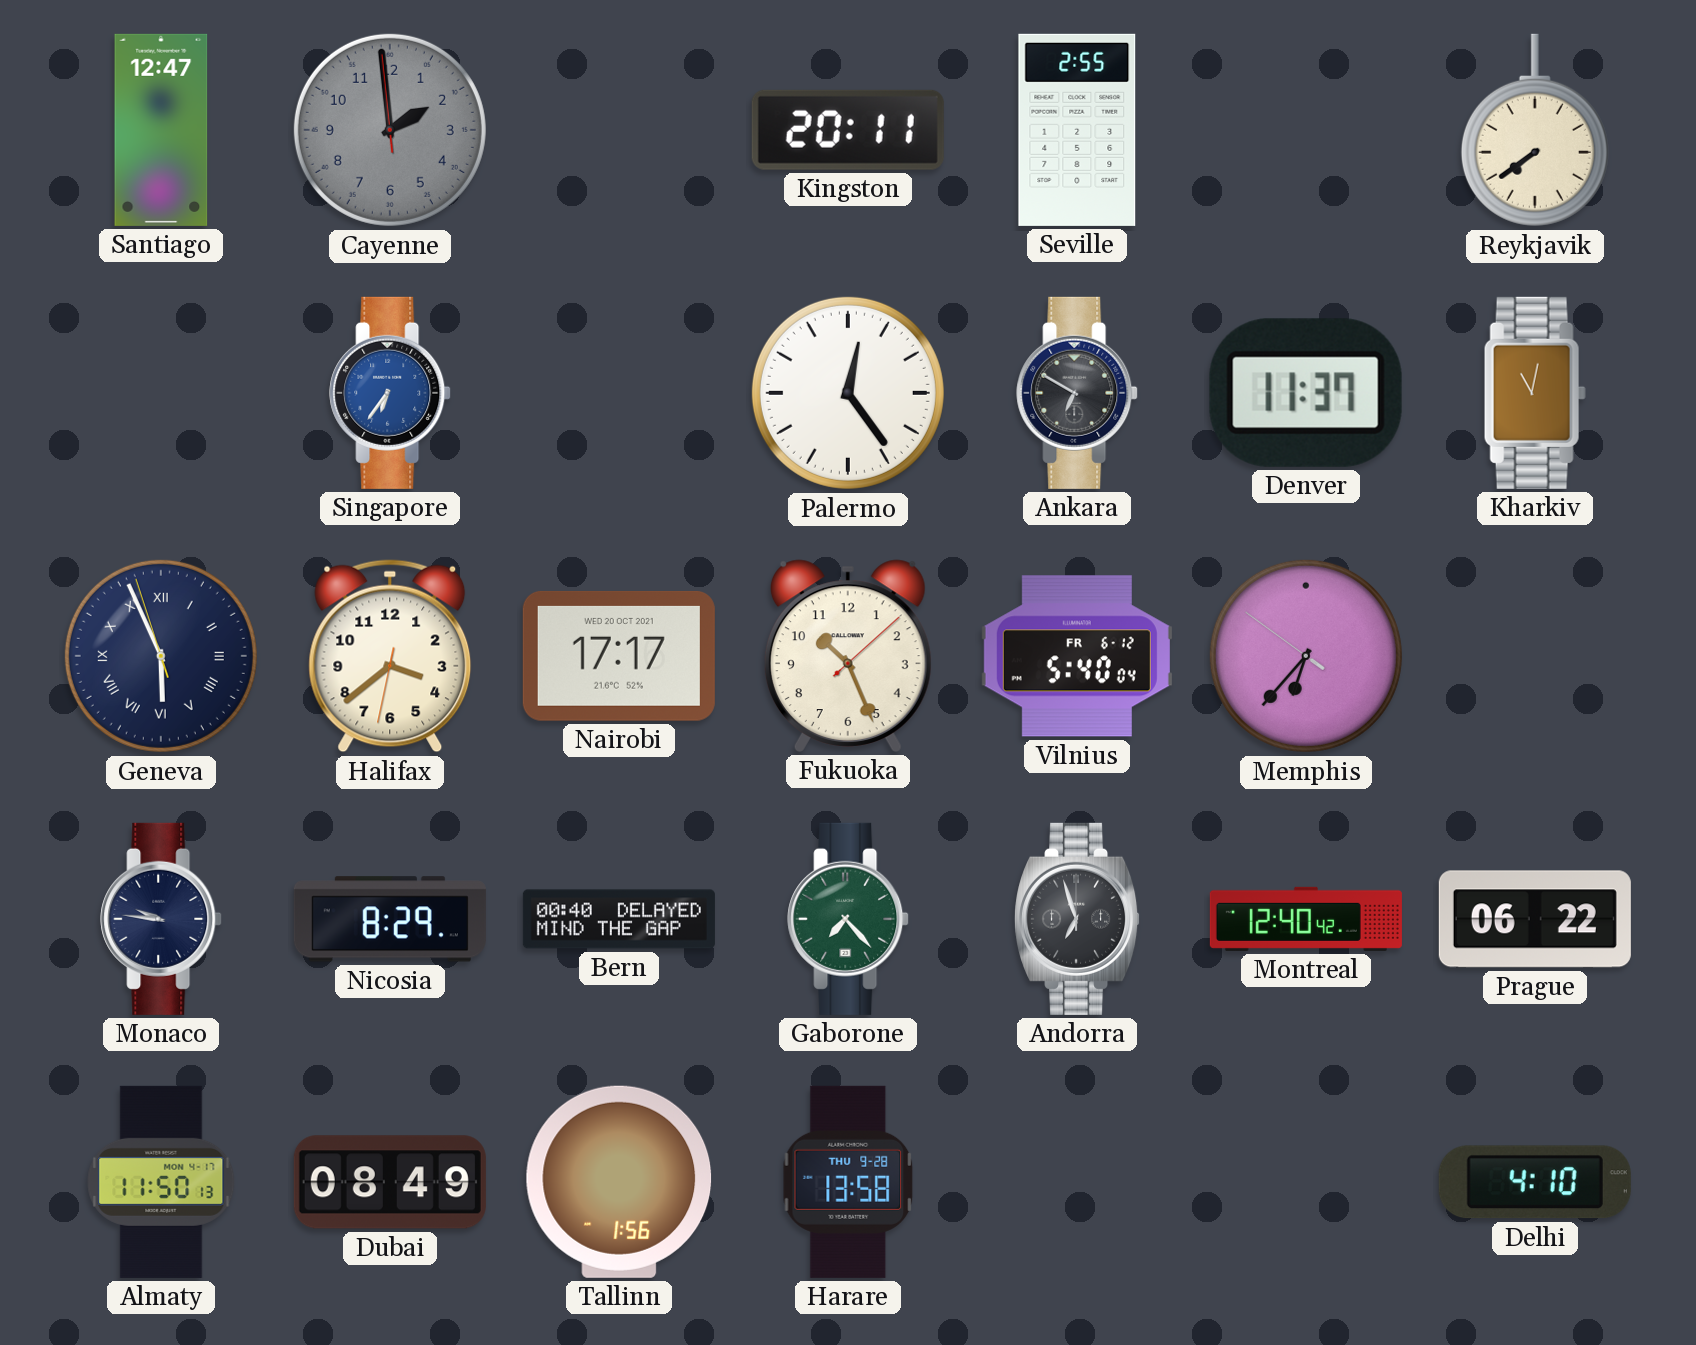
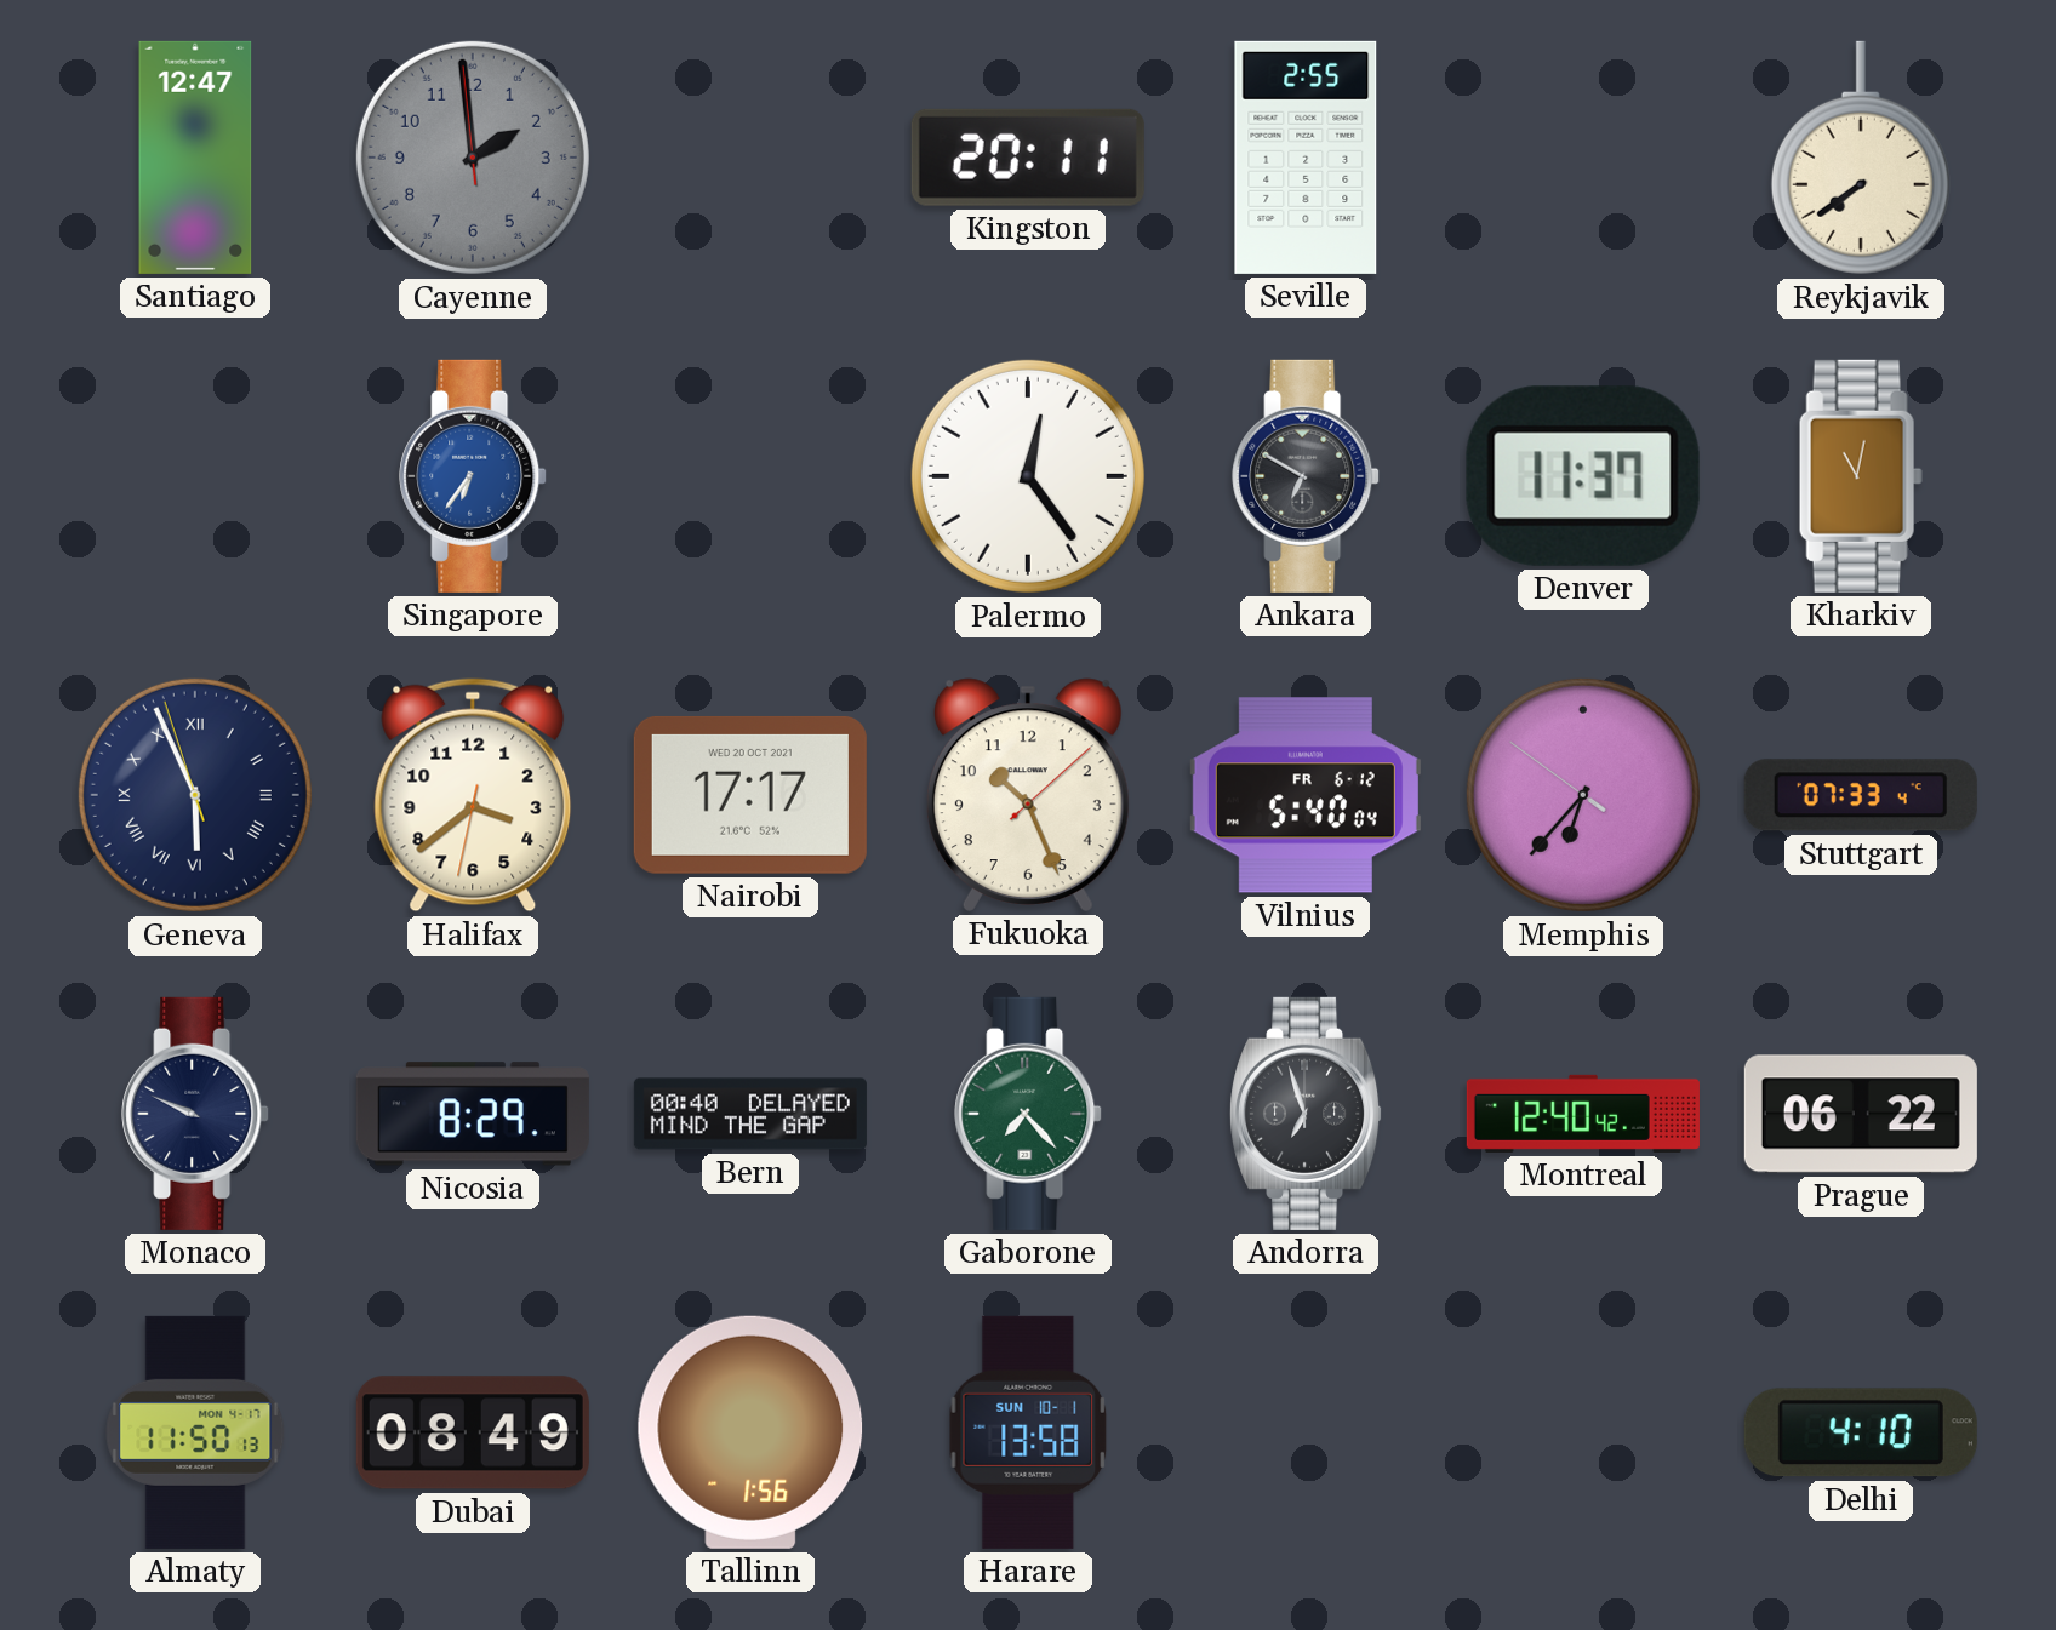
Stuttgart: none -> 07:33
Monaco: 9:46 -> 9:49
Harare date: THU 9-28 -> SUN 10-1
